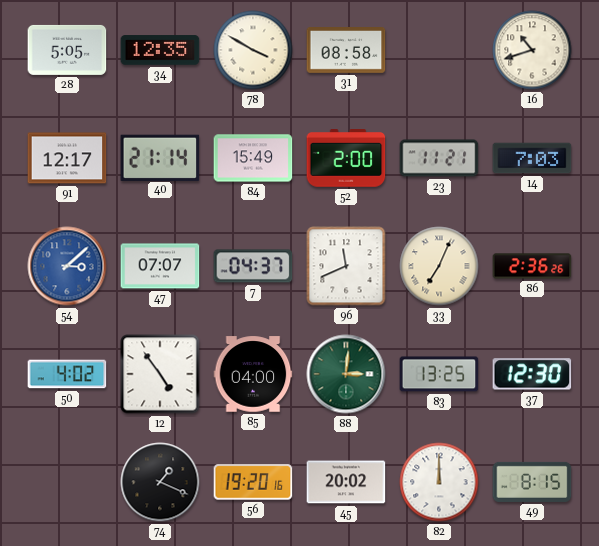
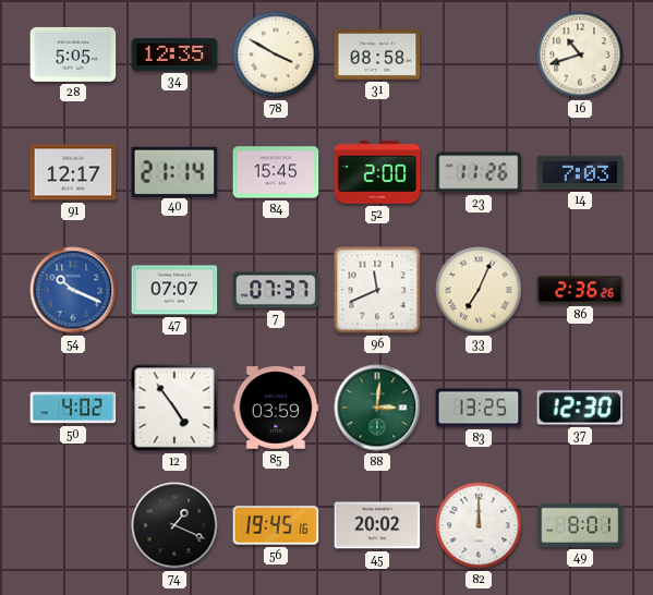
84: 15:49 -> 15:45
23: 11:21 -> 11:26
54: 3:08 -> 10:19
7: 04:37 -> 07:37
85: 04:00 -> 03:59
56: 19:20 -> 19:45
49: 8:15 -> 8:01
